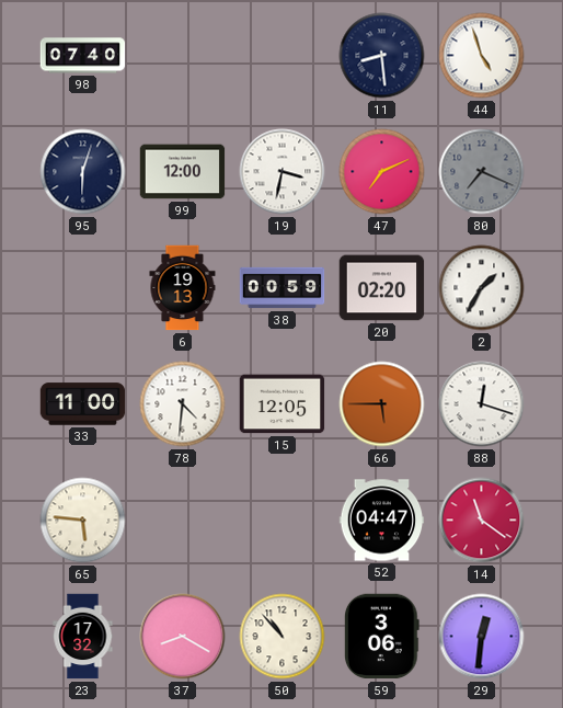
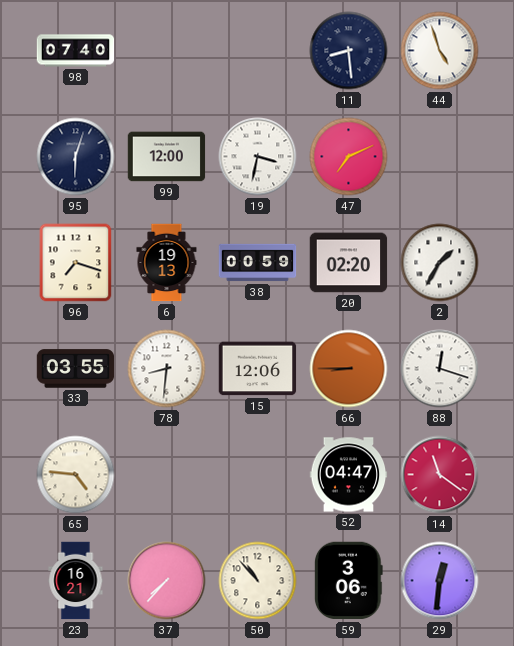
80: 7:19 -> none
96: none -> 7:18
33: 11:00 -> 03:55
78: 4:31 -> 8:31
15: 12:05 -> 12:06
66: 5:45 -> 8:45
65: 5:46 -> 4:46
23: 17:32 -> 16:21
37: 8:20 -> 7:37
